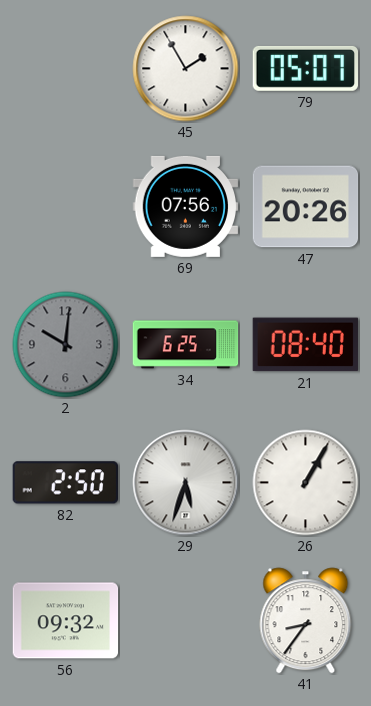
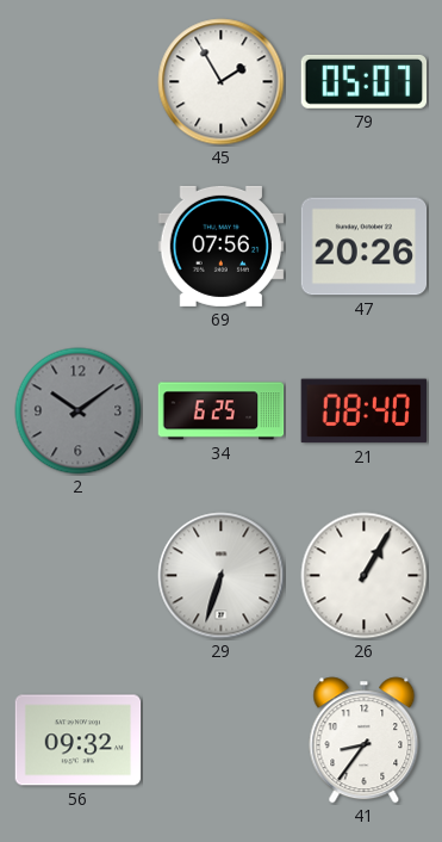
2: 10:01 -> 10:09
82: 2:50 -> none
29: 5:33 -> 6:33
